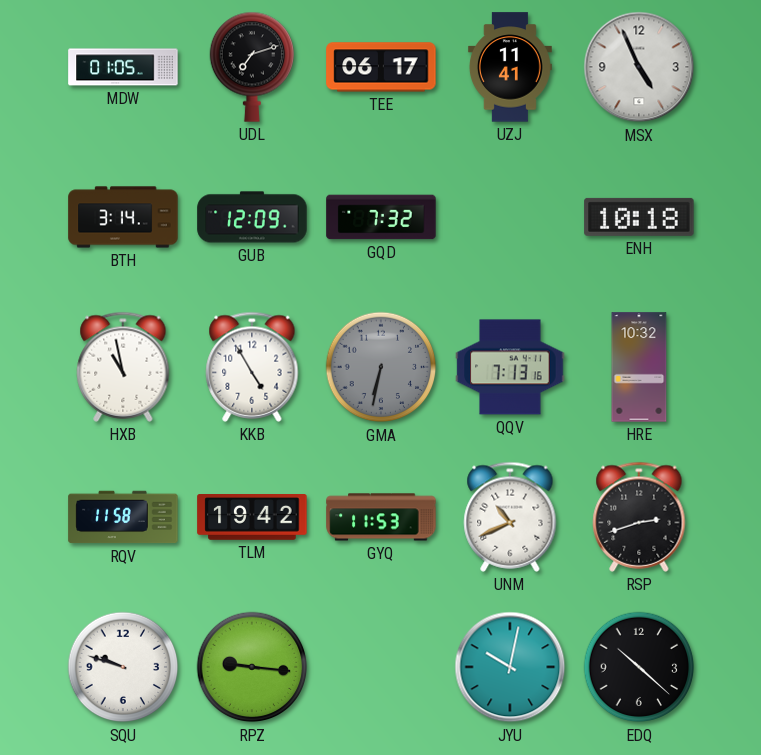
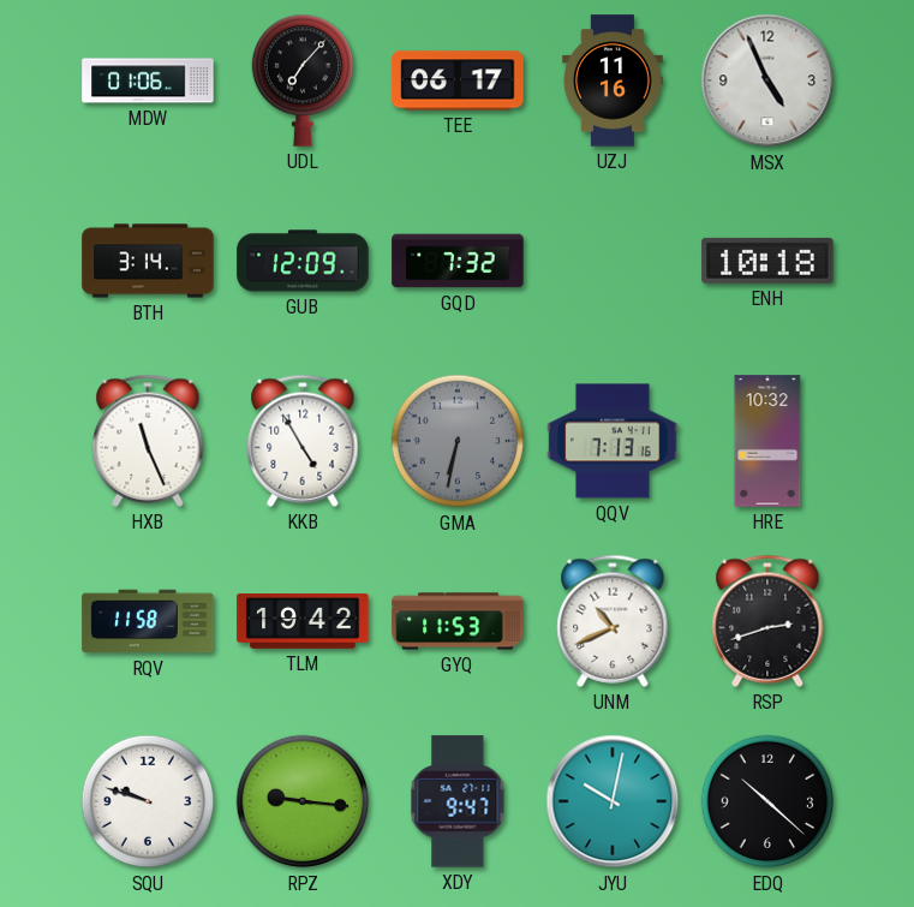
MDW: 01:05 -> 01:06
UDL: 7:12 -> 7:07
UZJ: 11:41 -> 11:16
HXB: 10:58 -> 11:26
XDY: none -> 9:47
